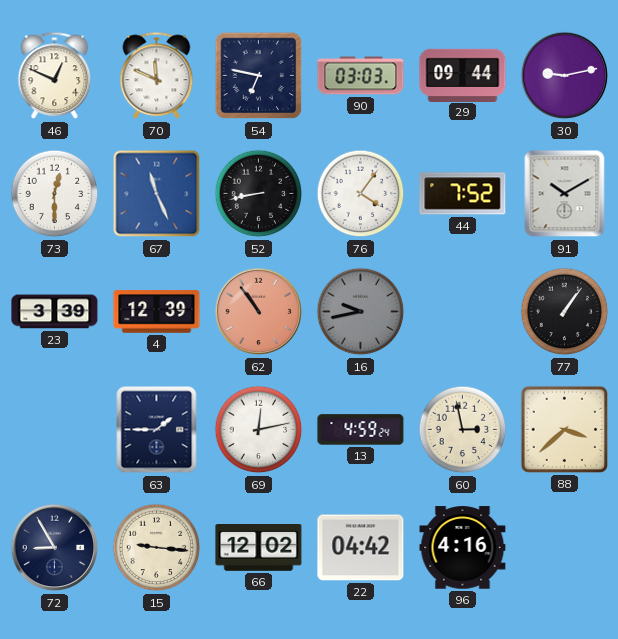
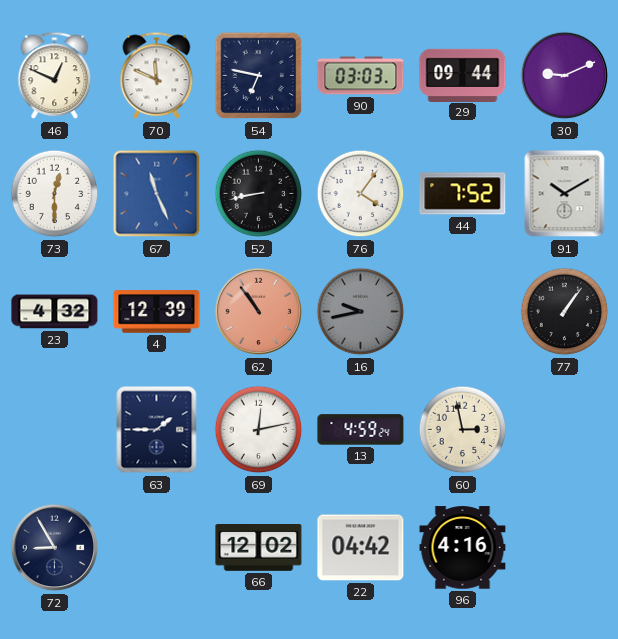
30: 9:13 -> 9:11
23: 3:39 -> 4:32
88: 3:38 -> none
15: 9:16 -> none
